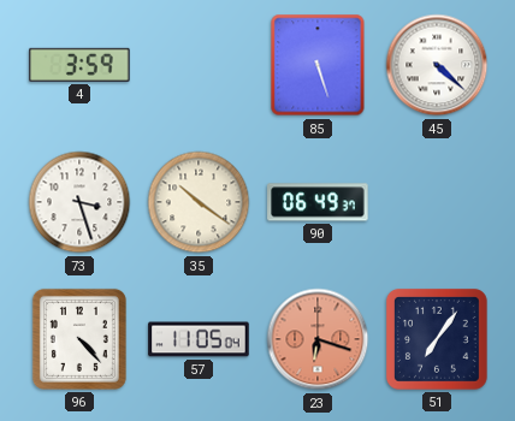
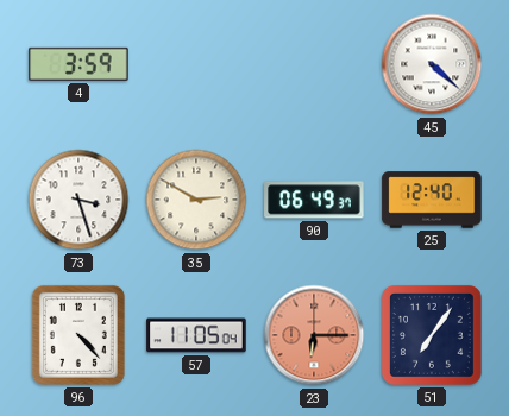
85: 5:27 -> none
35: 10:21 -> 2:50
25: none -> 12:40
23: 6:18 -> 6:15
